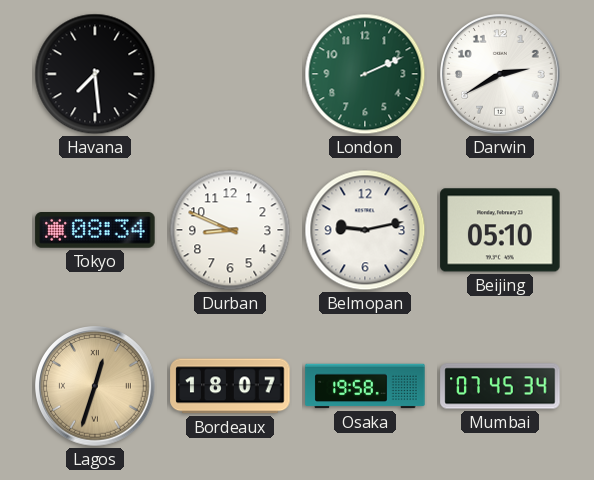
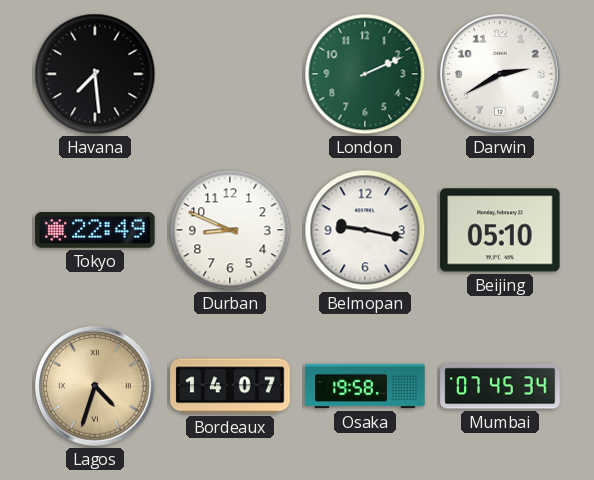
Tokyo: 08:34 -> 22:49
Belmopan: 9:13 -> 9:17
Lagos: 12:33 -> 4:33
Bordeaux: 18:07 -> 14:07
